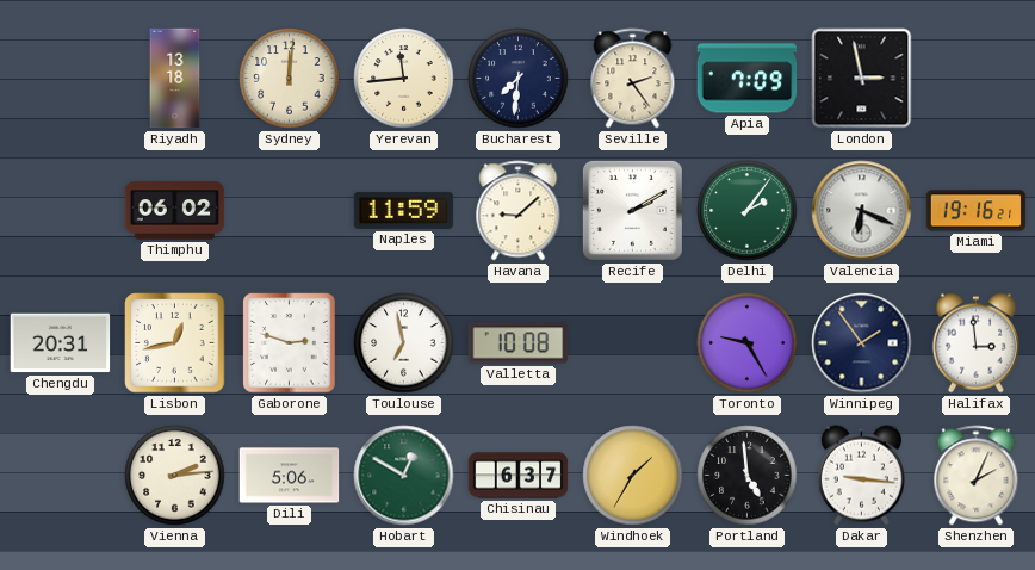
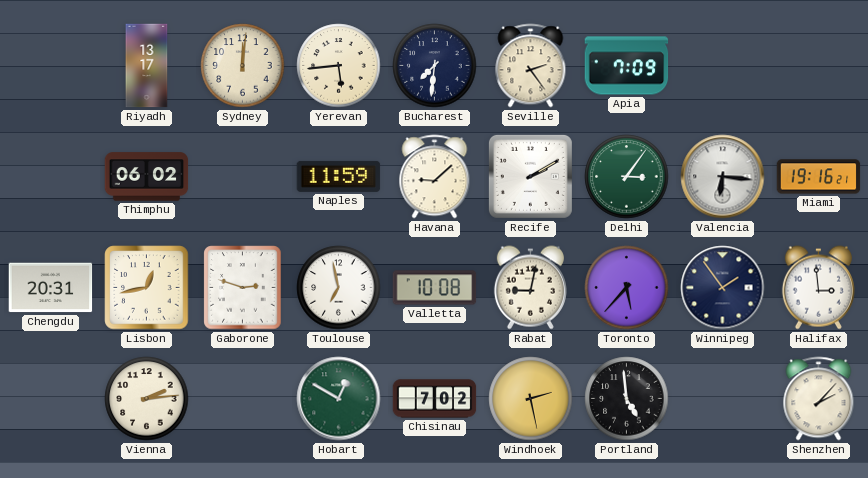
Riyadh: 13:18 -> 13:17
Yerevan: 11:44 -> 5:44
London: 2:58 -> none
Delhi: 2:06 -> 3:06
Valencia: 6:19 -> 6:16
Rabat: none -> 9:02
Toronto: 9:25 -> 5:37
Dili: 5:06 -> none
Chisinau: 6:37 -> 7:02
Windhoek: 1:35 -> 2:28
Dakar: 9:16 -> none
Shenzhen: 2:04 -> 2:07
